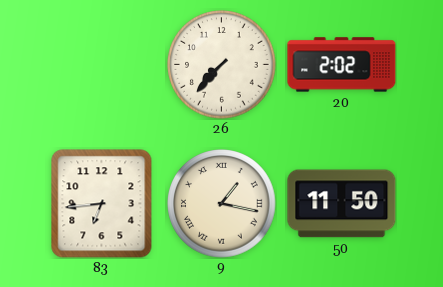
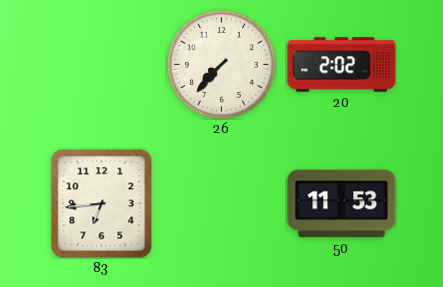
9: 1:17 -> none
50: 11:50 -> 11:53
